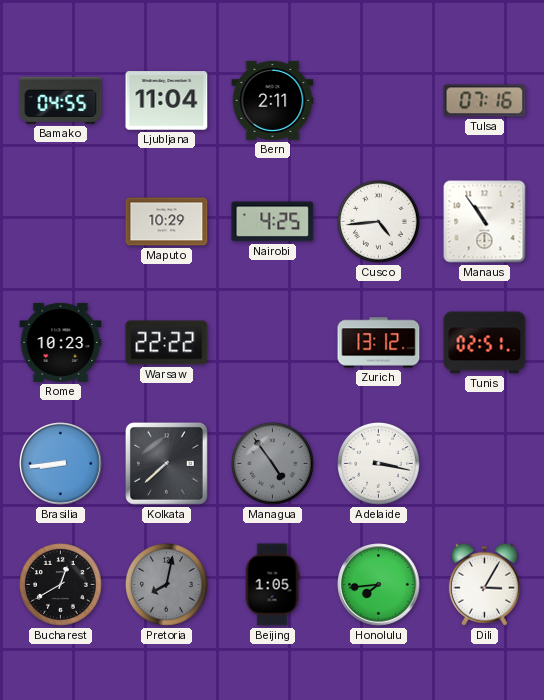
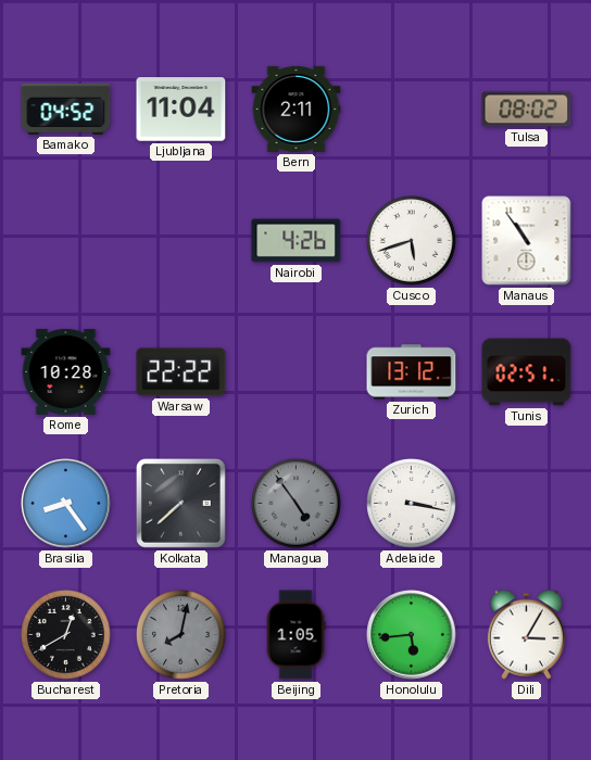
Bamako: 04:55 -> 04:52
Tulsa: 07:16 -> 08:02
Maputo: 10:29 -> none
Nairobi: 4:25 -> 4:26
Cusco: 4:44 -> 5:42
Rome: 10:23 -> 10:28
Brasilia: 8:44 -> 8:24
Honolulu: 7:44 -> 5:44
